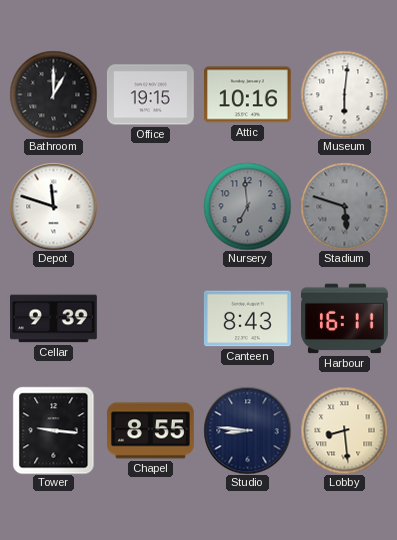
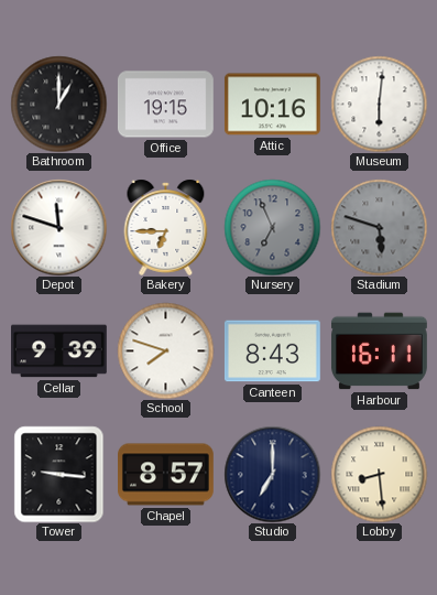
Bakery: none -> 6:45
Nursery: 6:59 -> 6:56
School: none -> 7:48
Chapel: 8:55 -> 8:57
Studio: 8:46 -> 7:00
